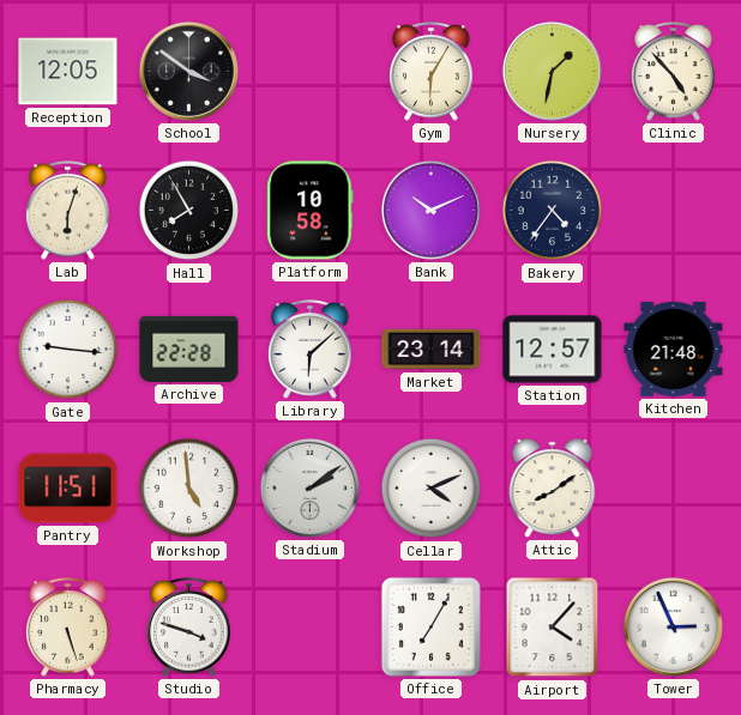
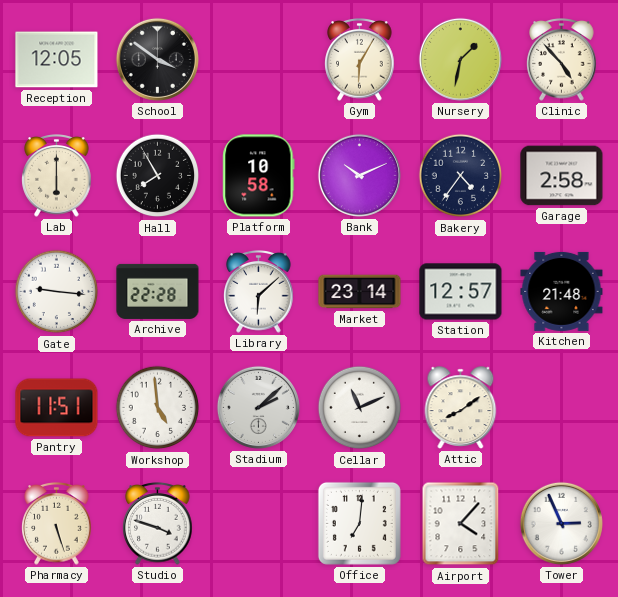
Lab: 6:03 -> 6:00
Garage: none -> 2:58
Stadium: 2:09 -> 2:08
Cellar: 4:11 -> 11:11
Office: 7:05 -> 7:01
